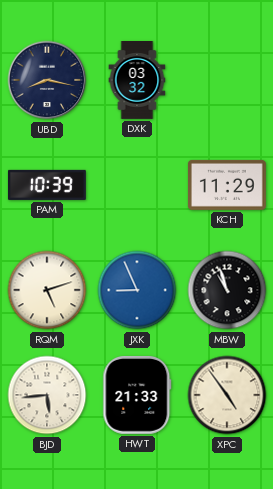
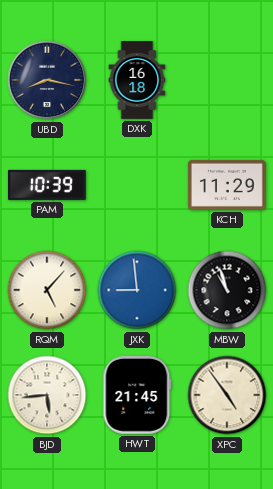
DXK: 03:32 -> 16:18
RQM: 5:12 -> 5:07
JXK: 8:56 -> 8:59
HWT: 21:33 -> 21:45
